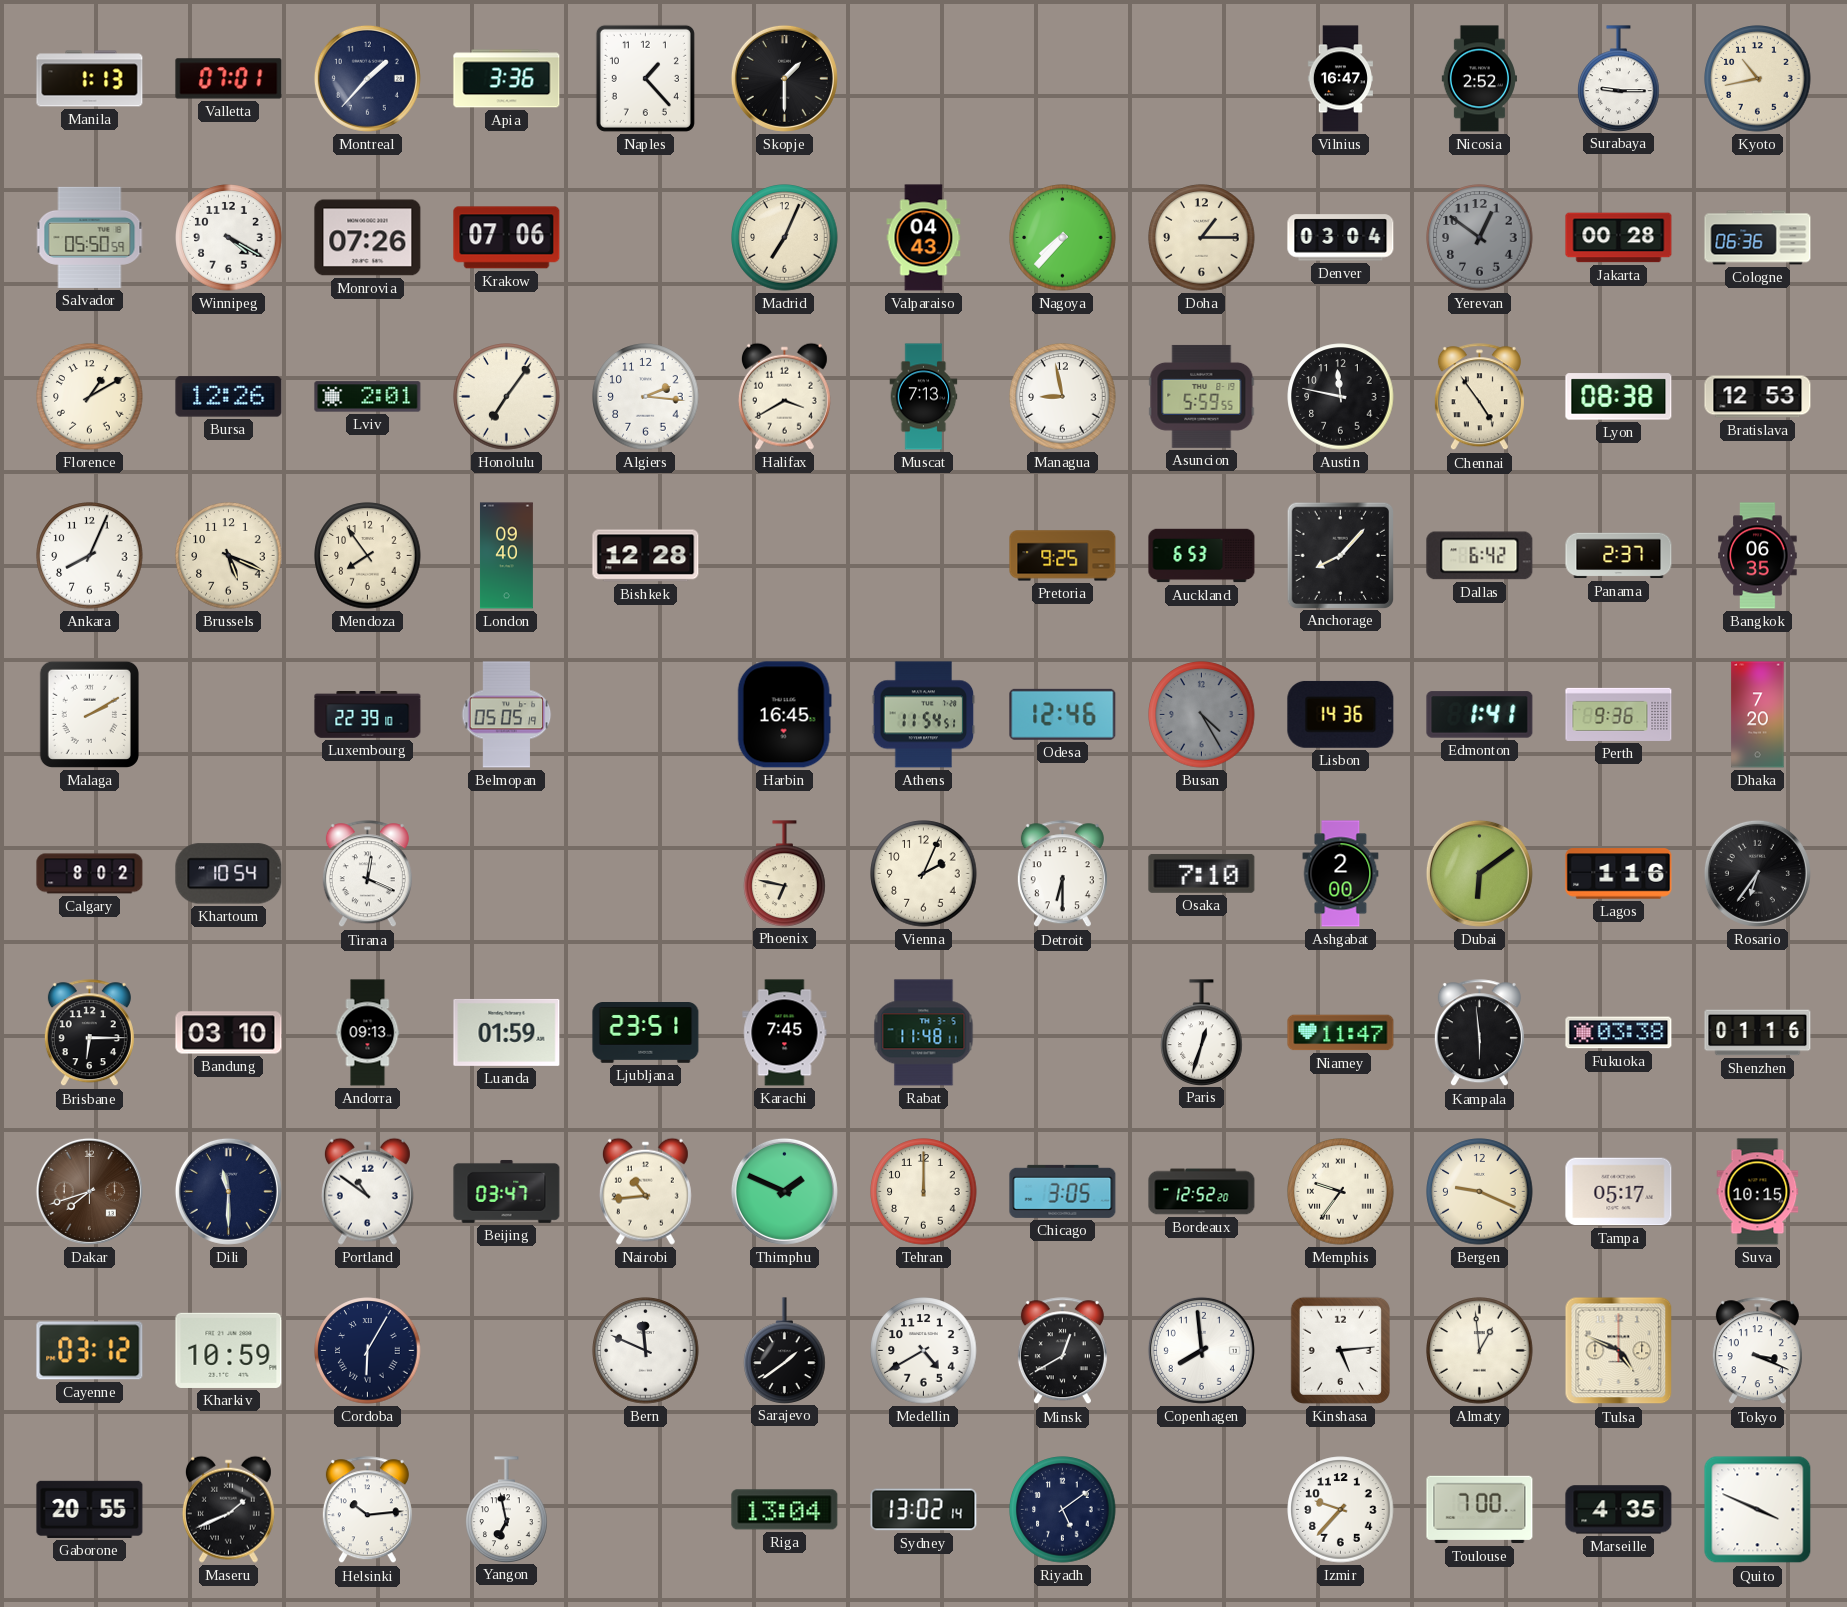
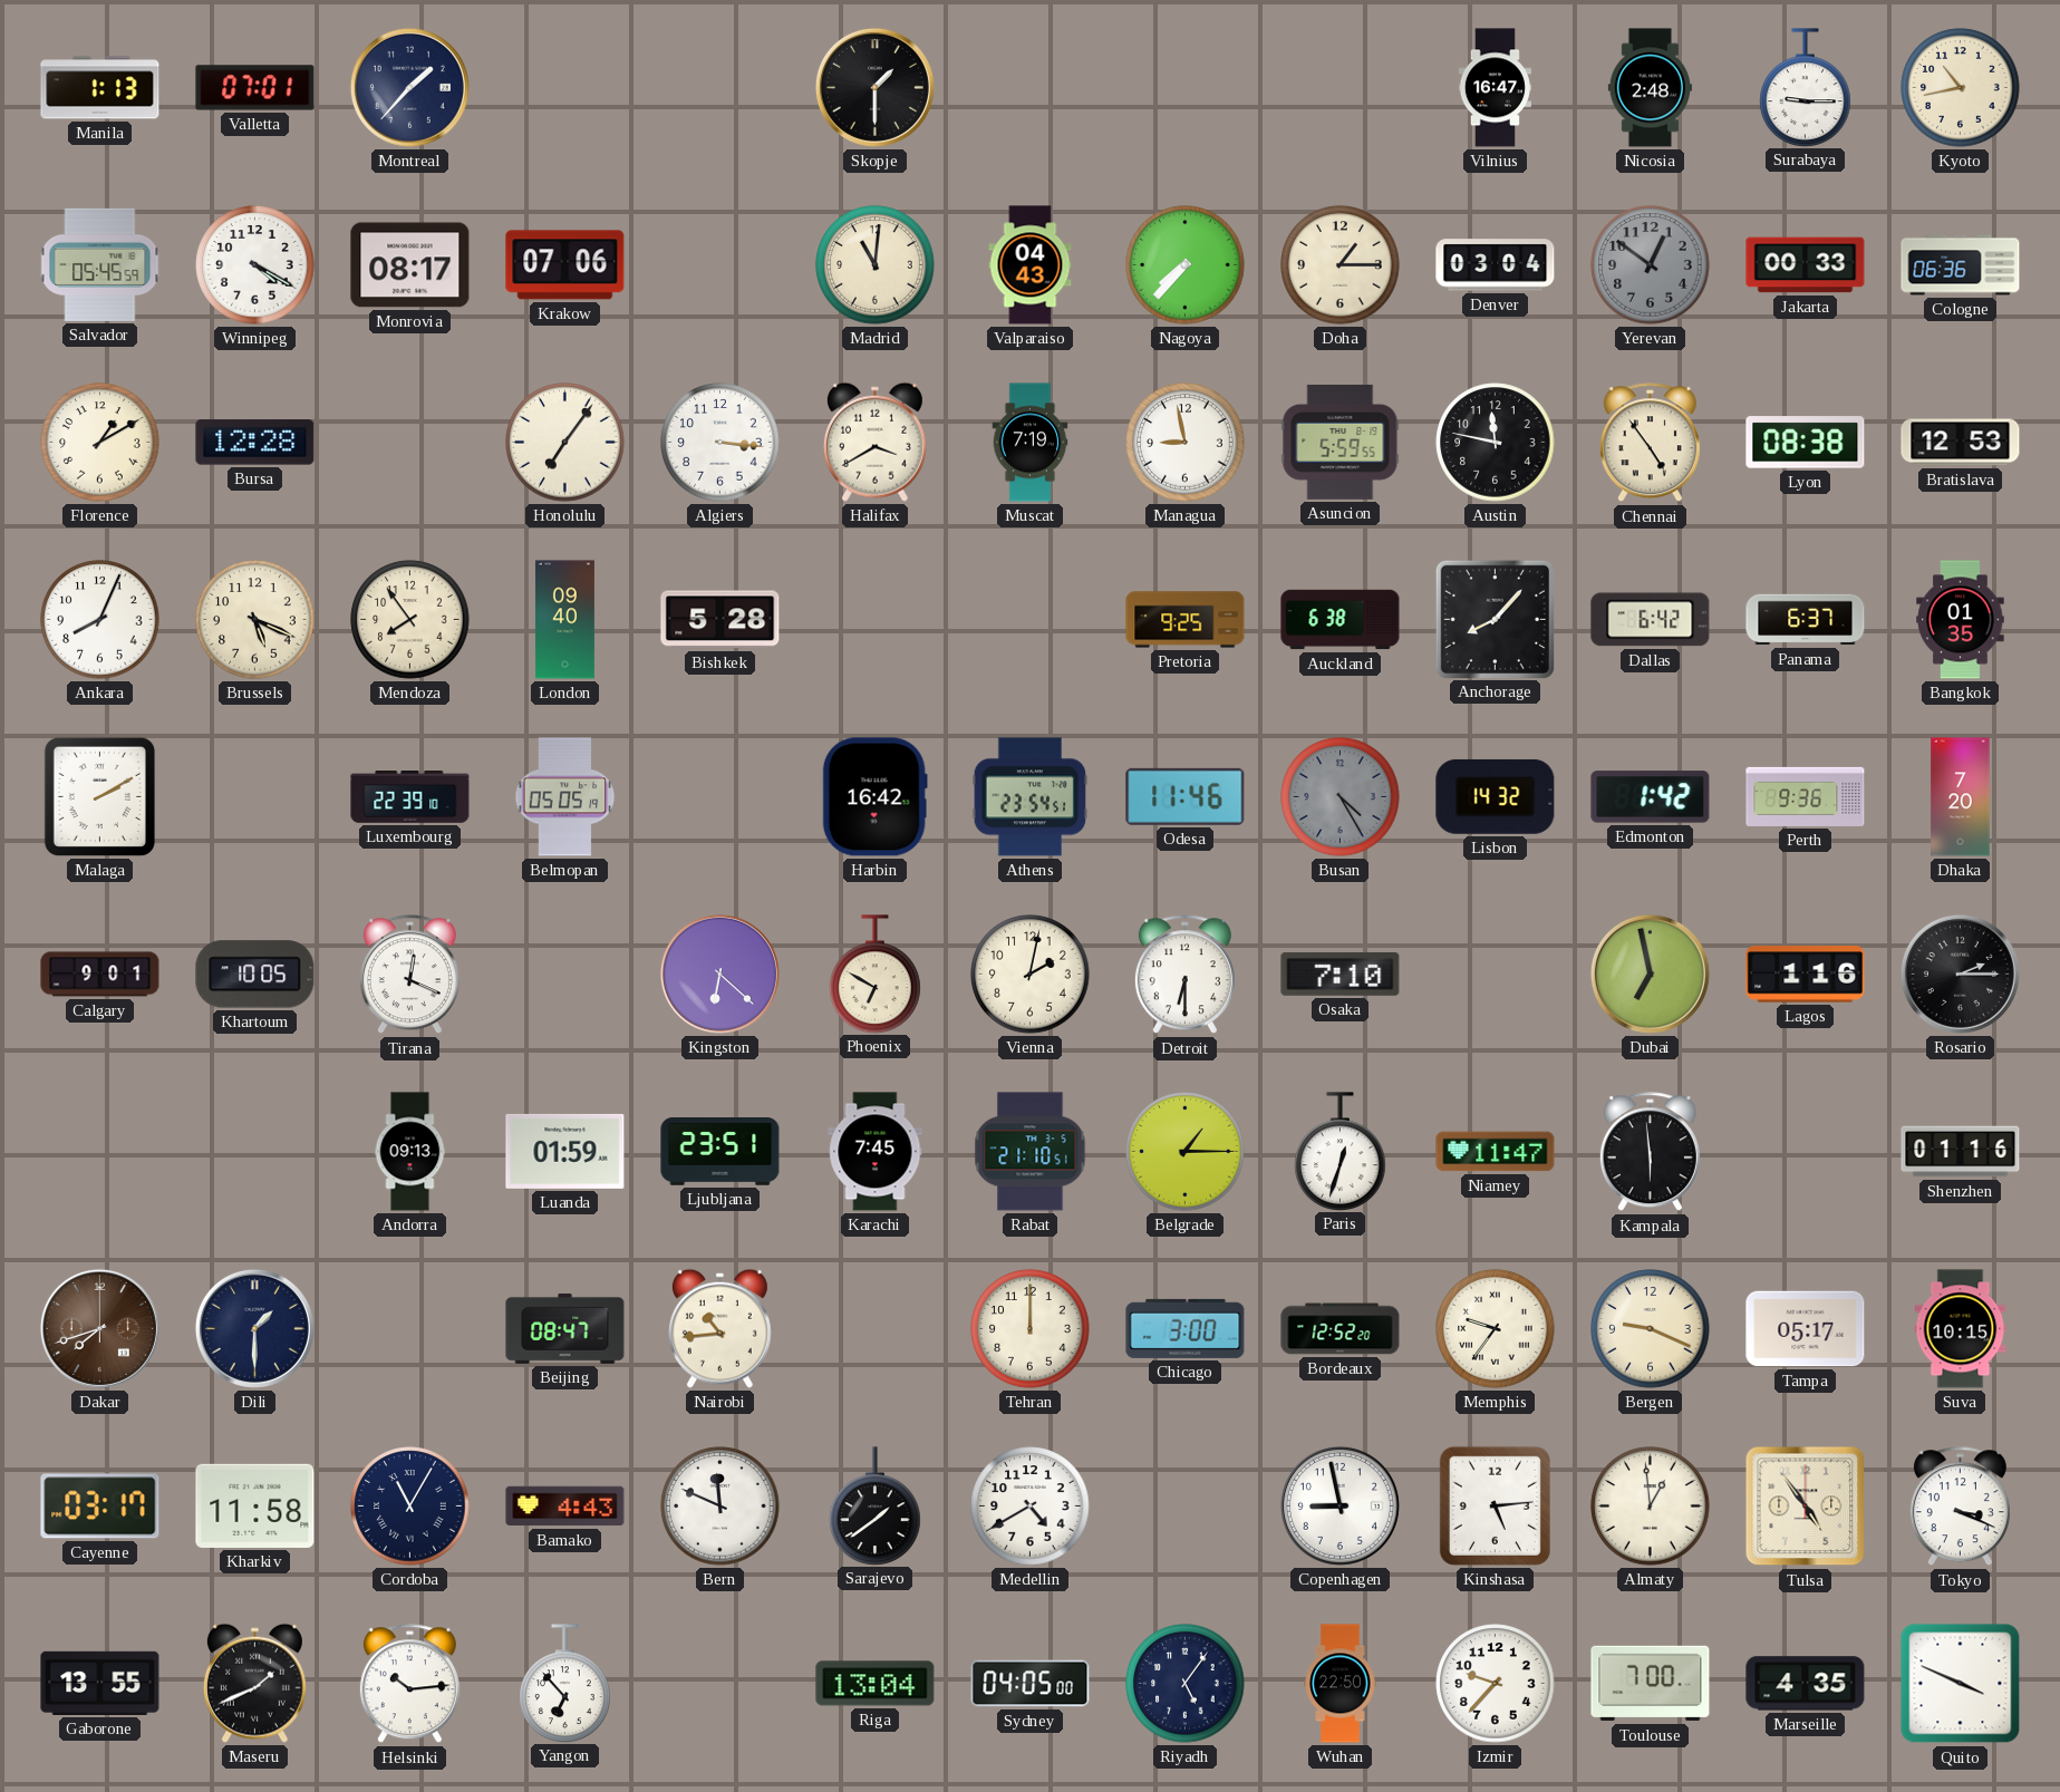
Apia: 3:36 -> none
Naples: 1:23 -> none
Nicosia: 2:52 -> 2:48
Salvador: 05:50 -> 05:45
Monrovia: 07:26 -> 08:17
Madrid: 7:04 -> 11:01
Jakarta: 00:28 -> 00:33
Bursa: 12:26 -> 12:28
Lviv: 2:01 -> none
Algiers: 2:16 -> 3:16
Muscat: 7:13 -> 7:19
Bishkek: 12:28 -> 5:28
Auckland: 6:53 -> 6:38
Panama: 2:37 -> 6:37
Bangkok: 06:35 -> 01:35
Harbin: 16:45 -> 16:42
Athens: 11:54 -> 23:54
Odesa: 12:46 -> 11:46
Lisbon: 14:36 -> 14:32
Edmonton: 1:41 -> 1:42
Calgary: 8:02 -> 9:01
Khartoum: 10:54 -> 10:05
Kingston: none -> 6:22
Phoenix: 6:47 -> 6:50
Vienna: 2:04 -> 2:02
Ashgabat: 2:00 -> none
Dubai: 6:09 -> 6:58
Rosario: 6:36 -> 2:15
Brisbane: 6:15 -> none
Bandung: 03:10 -> none
Rabat: 11:48 -> 21:10
Belgrade: none -> 1:15
Fukuoka: 03:38 -> none
Dili: 11:30 -> 1:30
Portland: 10:51 -> none
Beijing: 03:47 -> 08:47
Thimphu: 1:49 -> none
Chicago: 3:05 -> 3:00
Cayenne: 03:12 -> 03:17
Kharkiv: 10:59 -> 11:58
Cordoba: 6:05 -> 11:05
Bamako: none -> 4:43
Minsk: 12:40 -> none
Copenhagen: 7:59 -> 8:58
Tulsa: 4:49 -> 4:54
Gaborone: 20:55 -> 13:55
Yangon: 6:58 -> 6:53
Sydney: 13:02 -> 04:05
Riyadh: 5:09 -> 5:06
Wuhan: none -> 22:50
